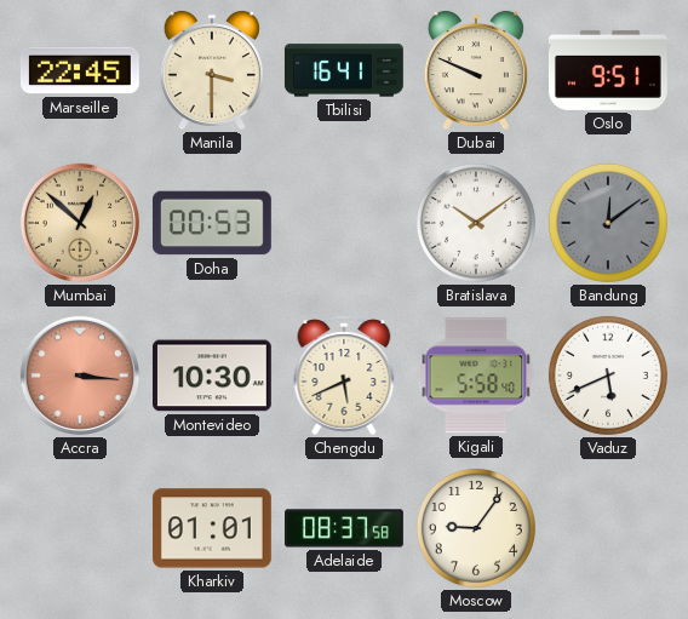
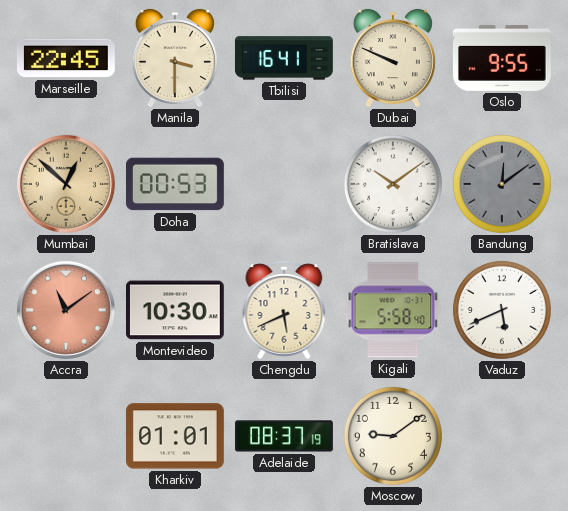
Oslo: 9:51 -> 9:55
Accra: 3:16 -> 11:09
Adelaide: 08:37:58 -> 08:37:19
Moscow: 9:06 -> 9:09
